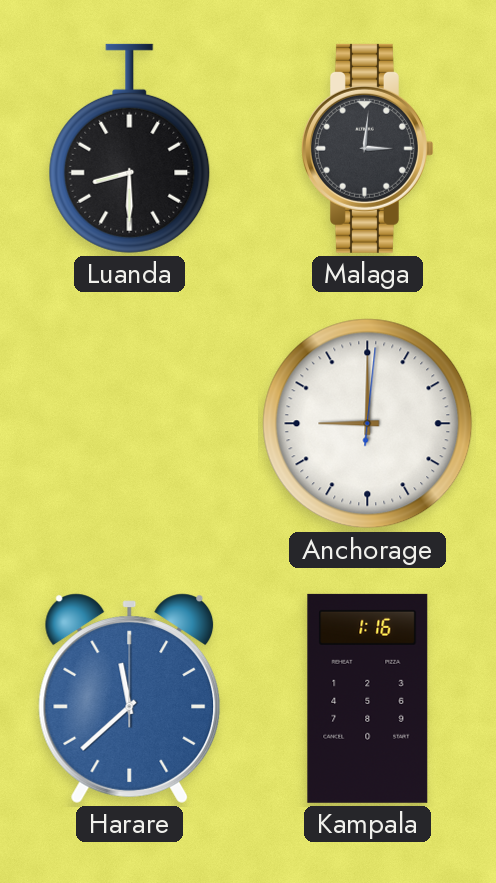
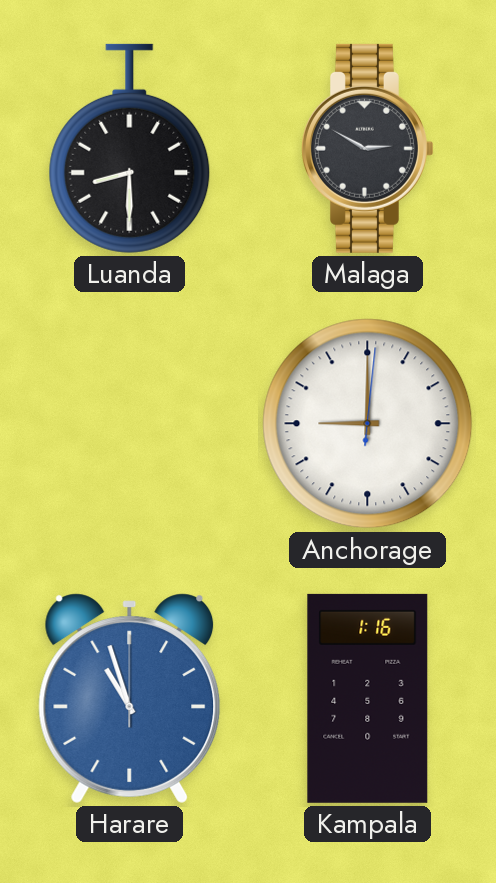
Malaga: 3:01 -> 2:50
Harare: 11:38 -> 10:57
